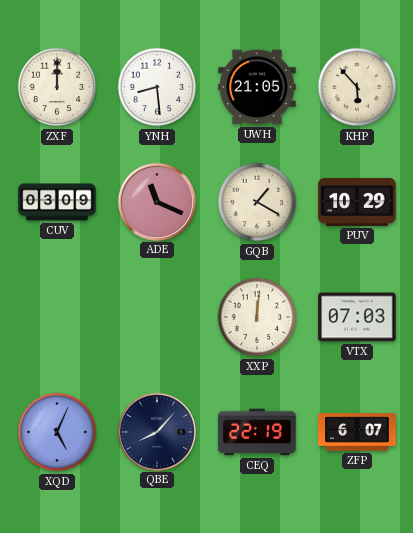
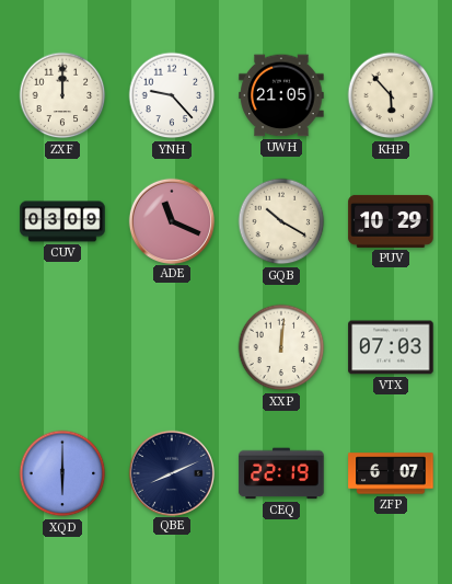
YNH: 8:29 -> 9:23
GQB: 1:20 -> 10:20
XQD: 5:04 -> 6:00
QBE: 8:07 -> 8:11
